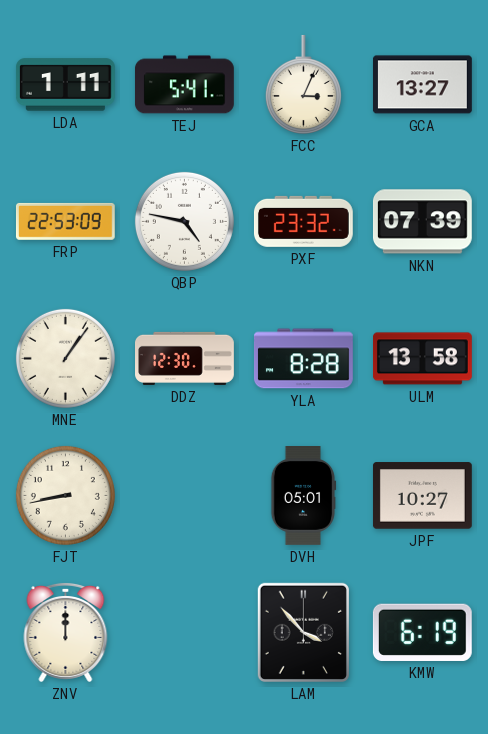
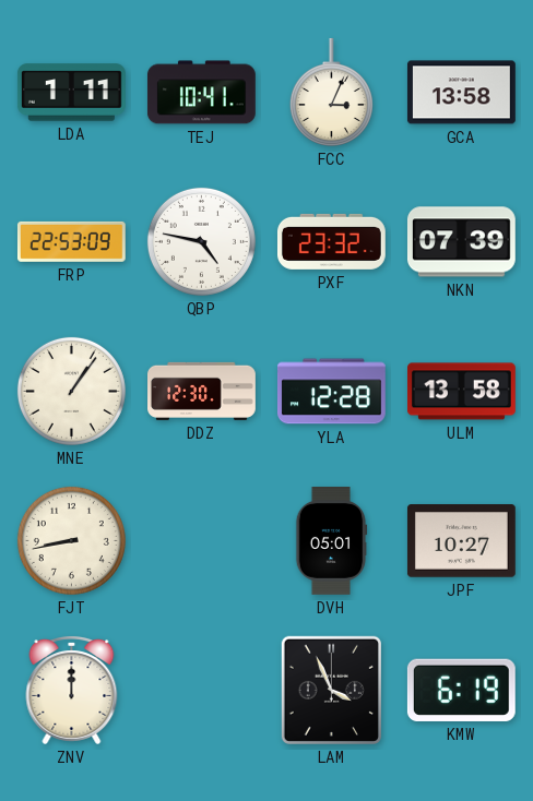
TEJ: 5:41 -> 10:41
GCA: 13:27 -> 13:58
YLA: 8:28 -> 12:28
LAM: 3:53 -> 3:56
